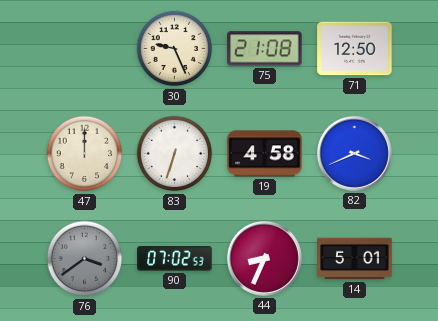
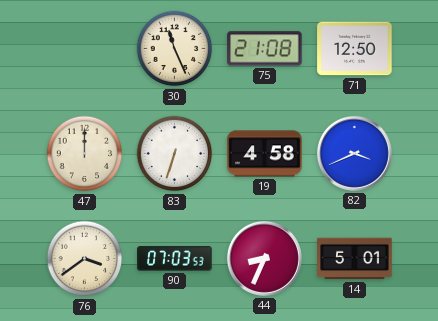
30: 9:26 -> 11:26
76 dial: grey -> cream
90: 07:02 -> 07:03
